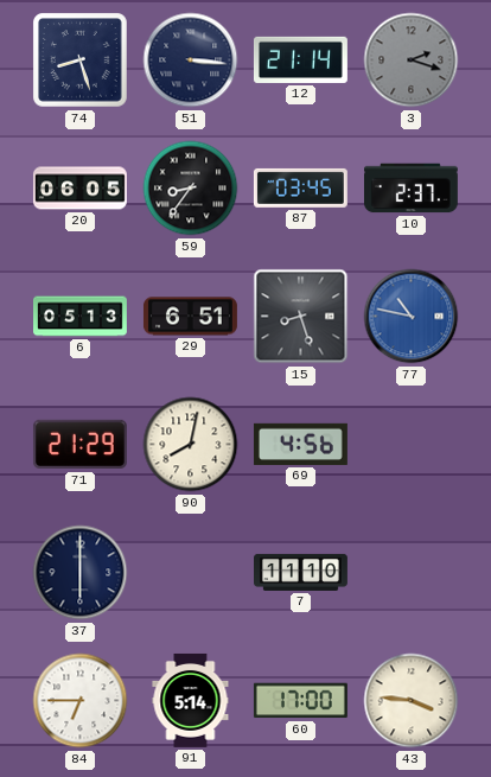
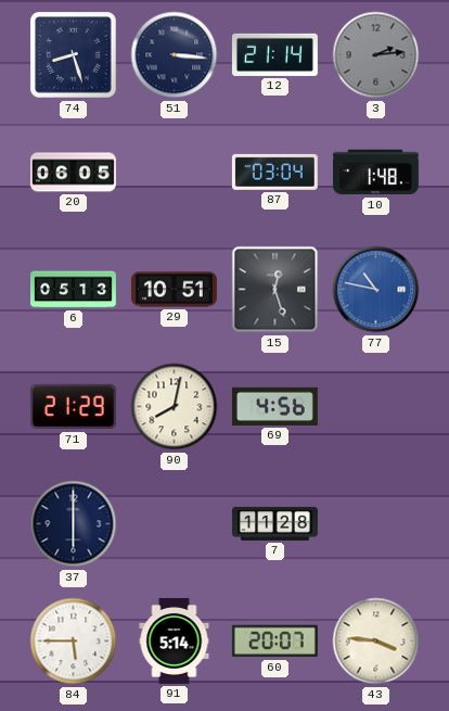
3: 2:18 -> 2:14
59: 8:36 -> none
87: 03:45 -> 03:04
10: 2:37 -> 1:48
29: 6:51 -> 10:51
15: 8:27 -> 12:27
7: 11:10 -> 11:28
84: 6:45 -> 5:45
60: 17:00 -> 20:07
